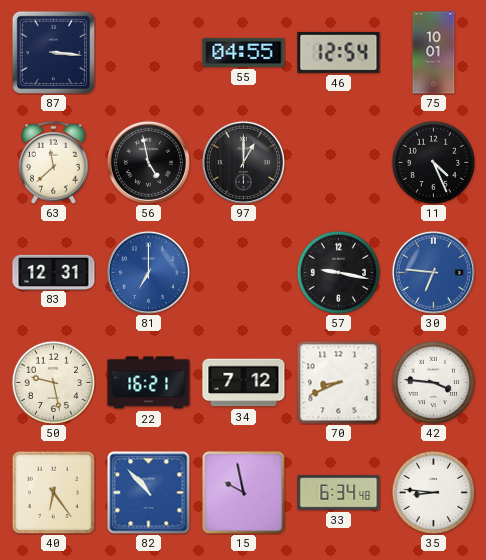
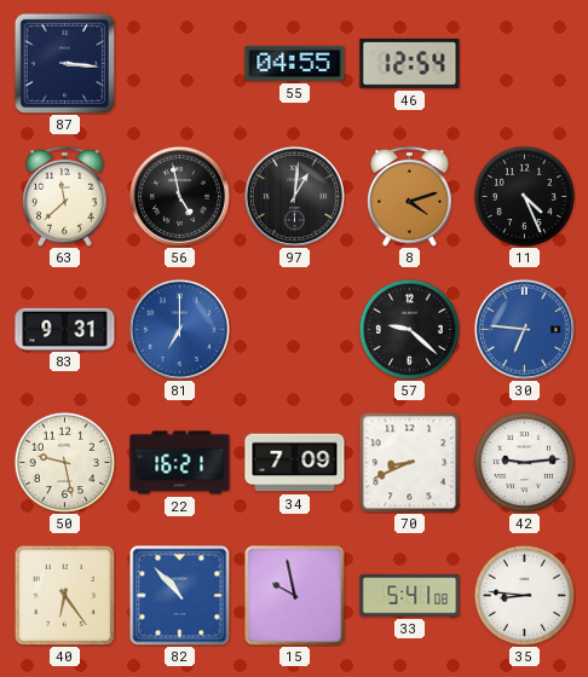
75: 10:01 -> none
97: 1:00 -> 1:01
8: none -> 4:12
83: 12:31 -> 9:31
57: 9:17 -> 9:22
34: 7:12 -> 7:09
42: 3:46 -> 9:14
33: 6:34 -> 5:41
